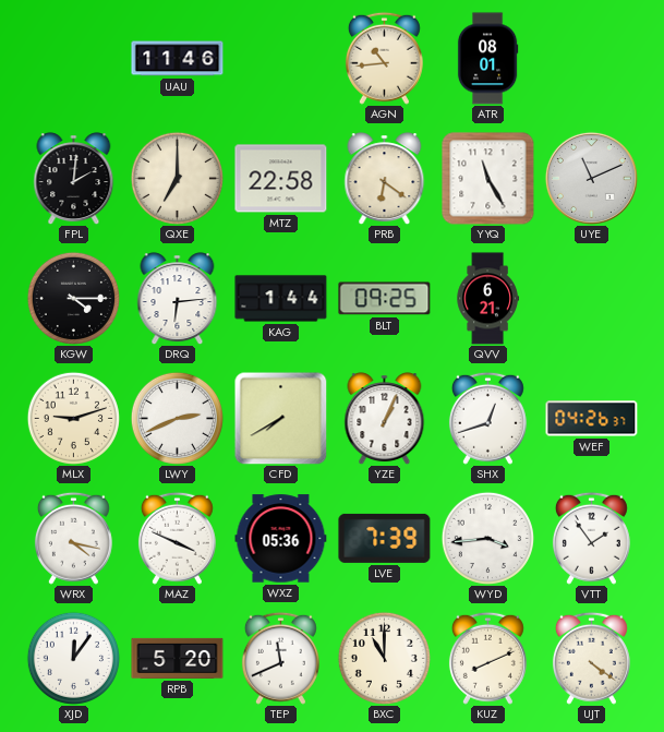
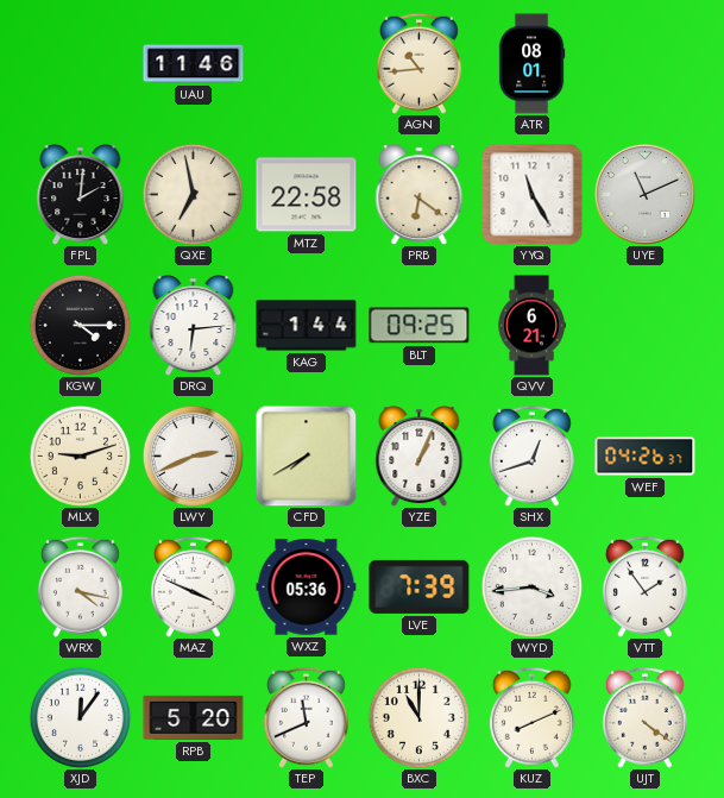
QXE: 7:00 -> 6:58
